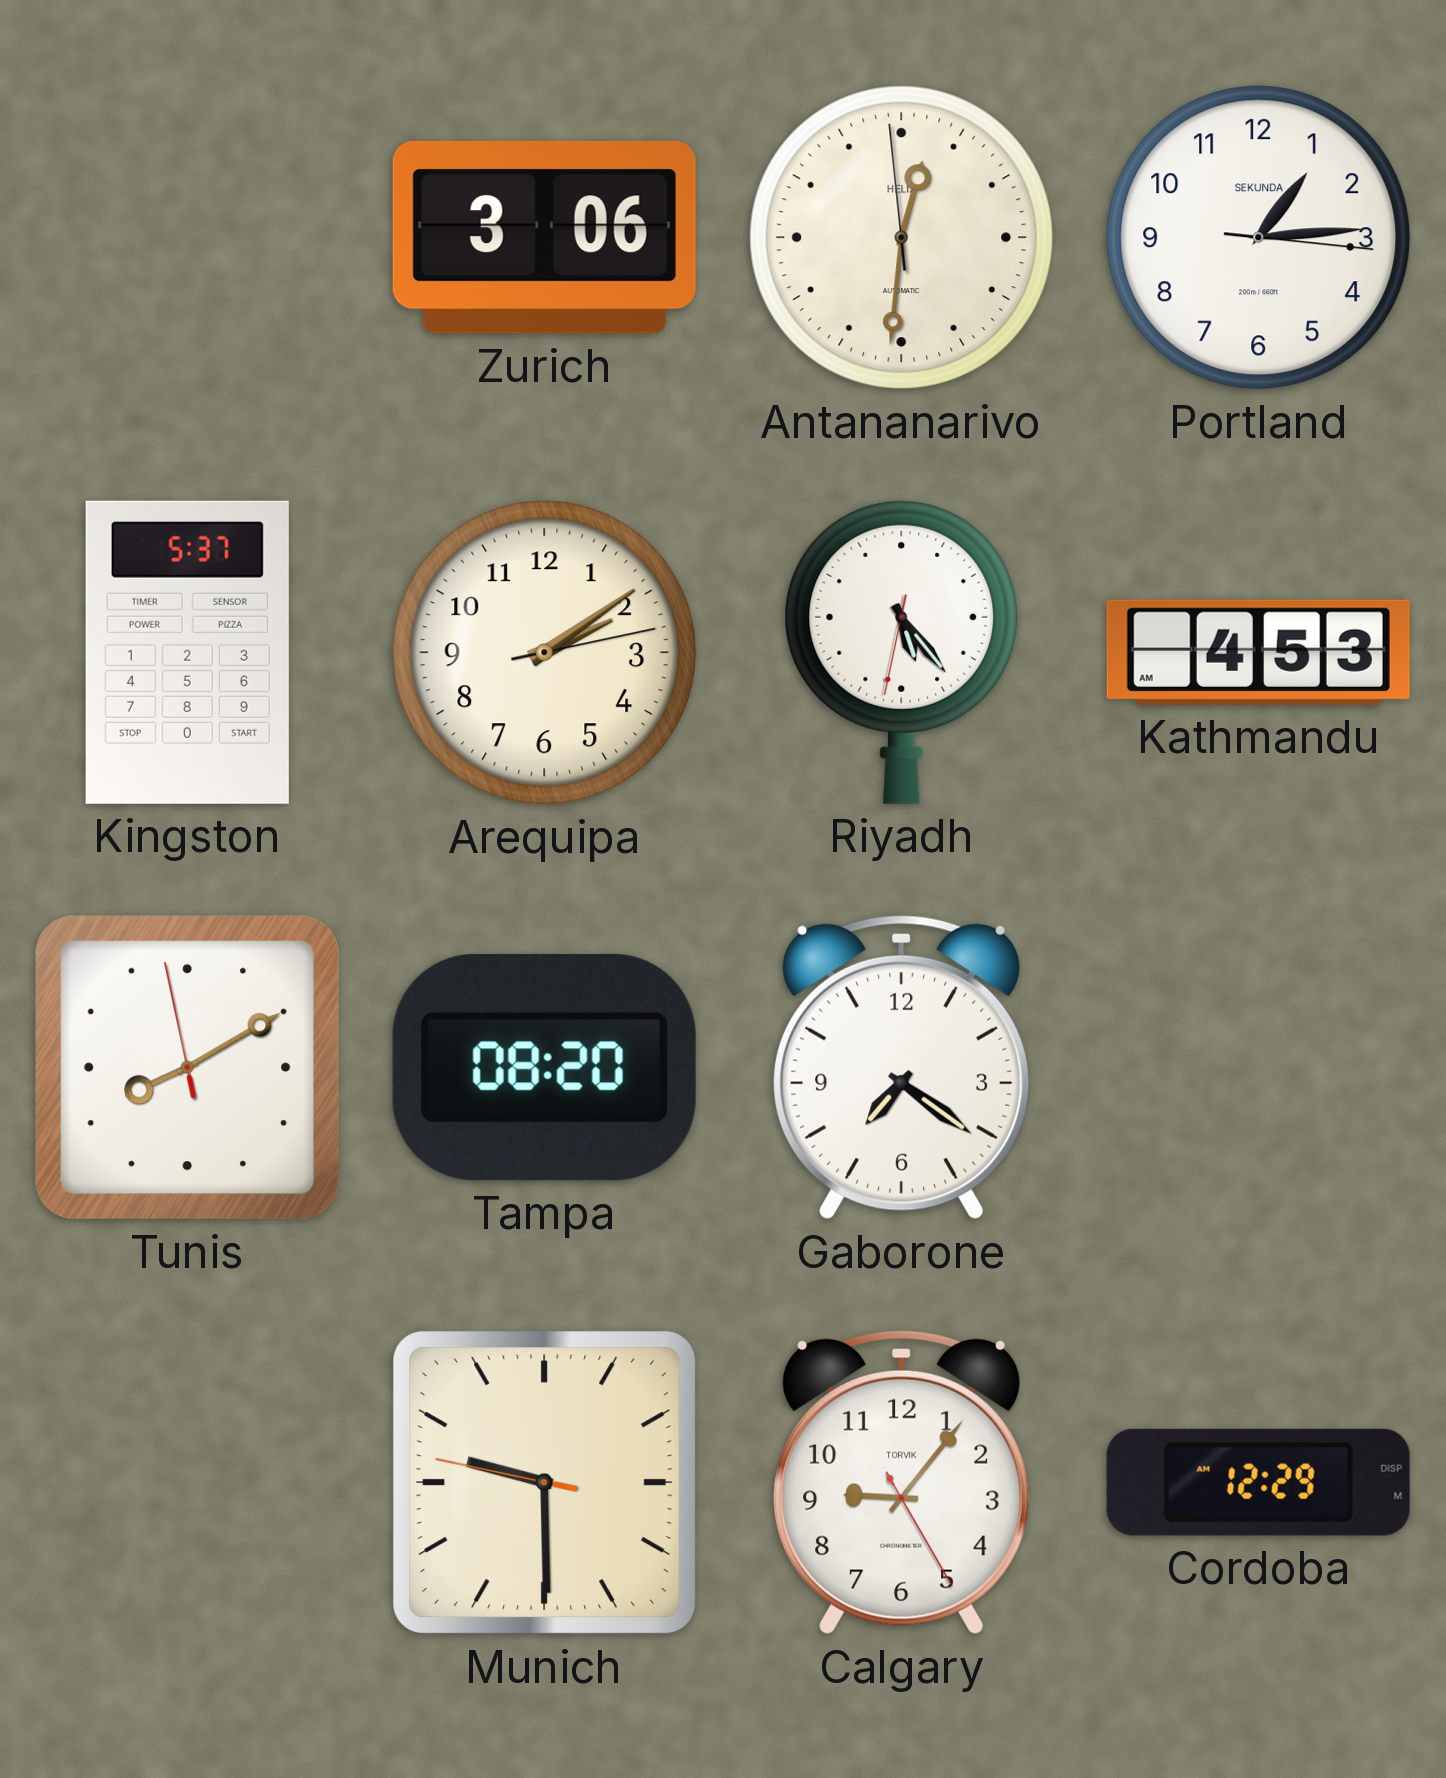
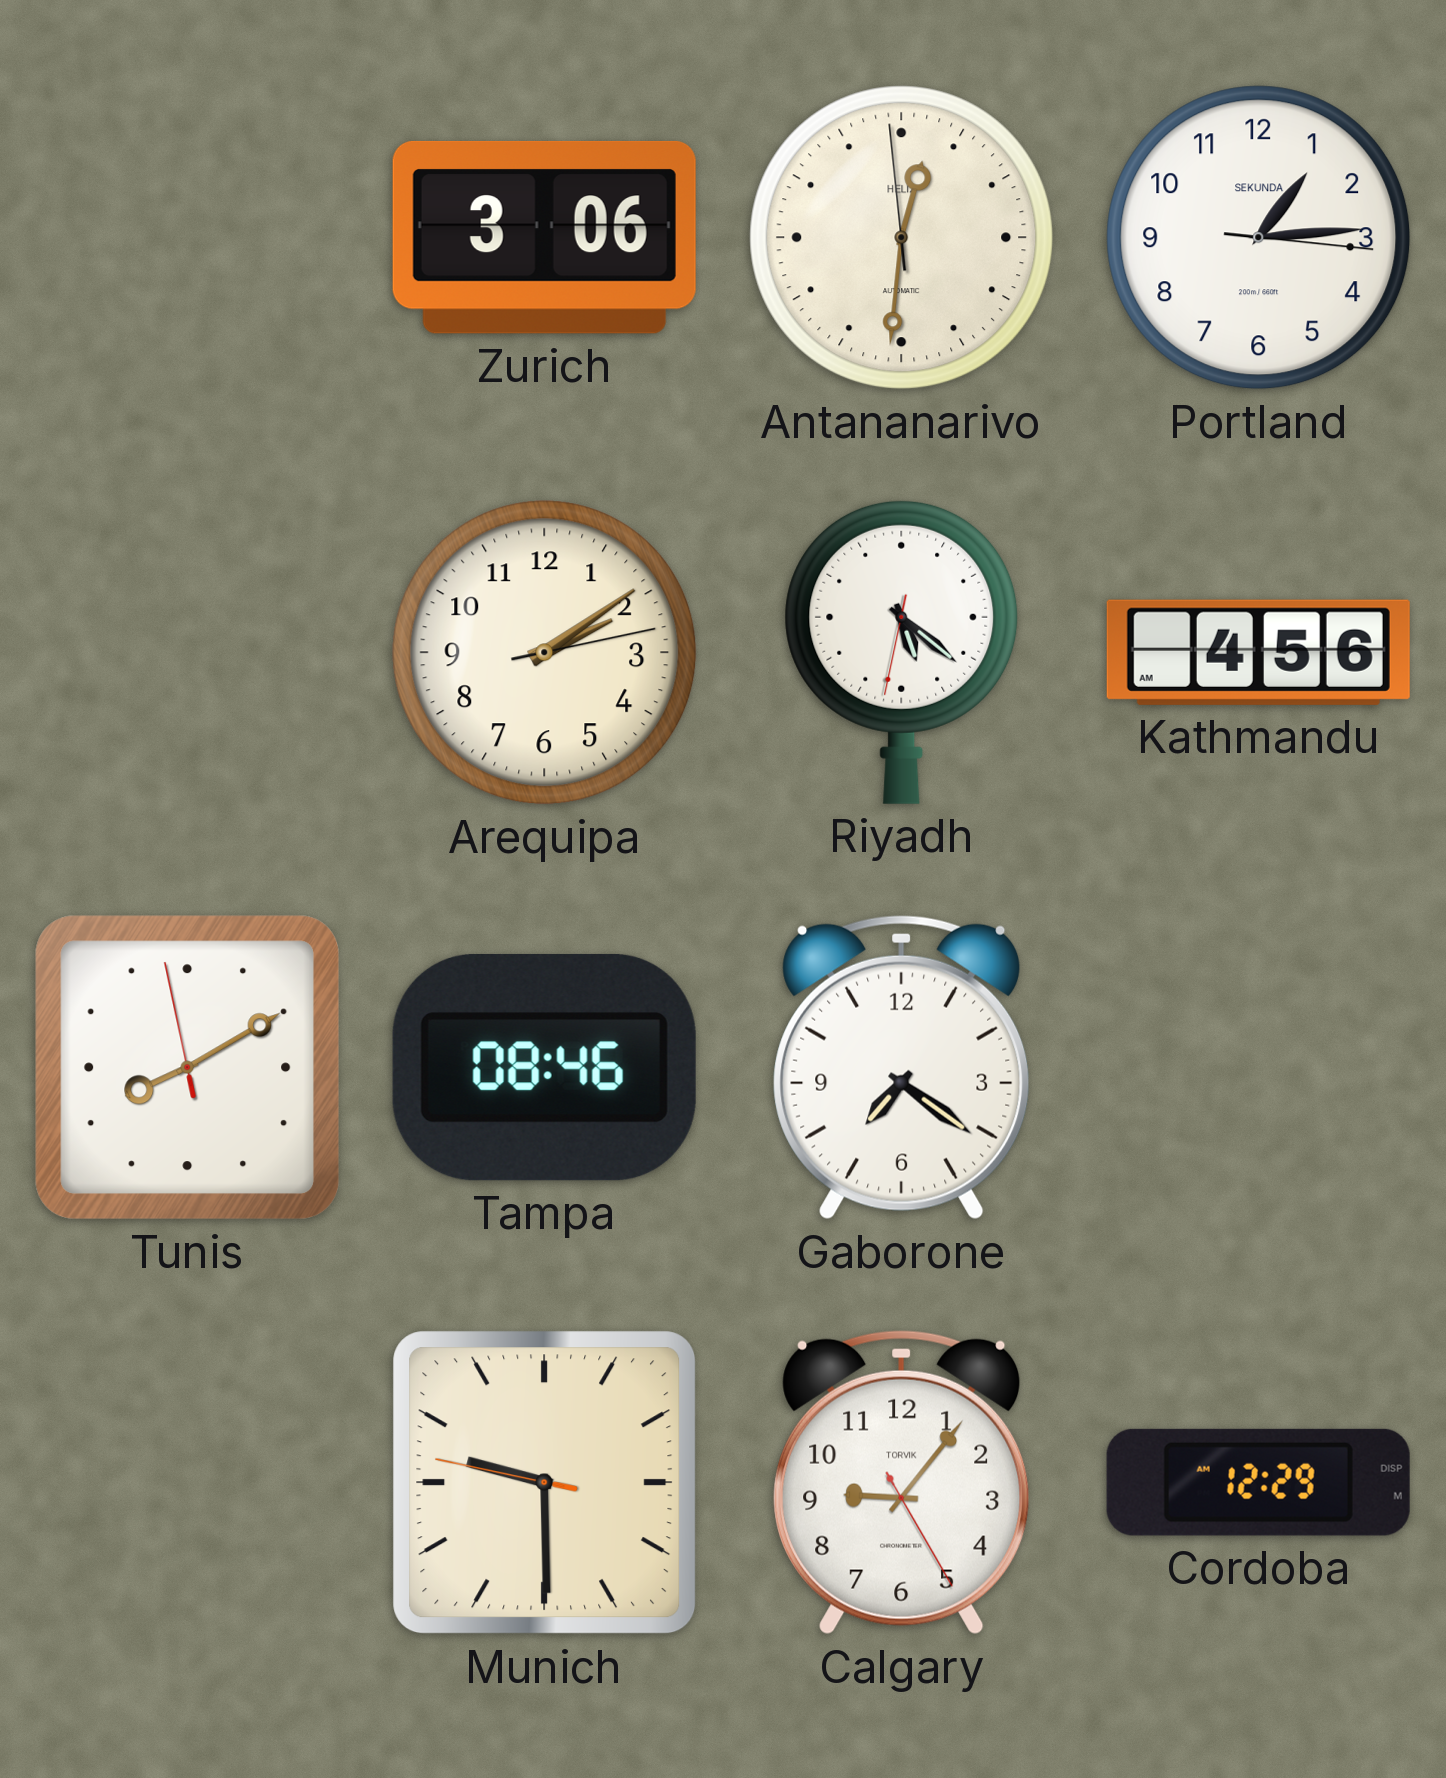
Kingston: 5:37 -> none
Riyadh: 5:23 -> 5:21
Kathmandu: 4:53 -> 4:56
Tampa: 08:20 -> 08:46
